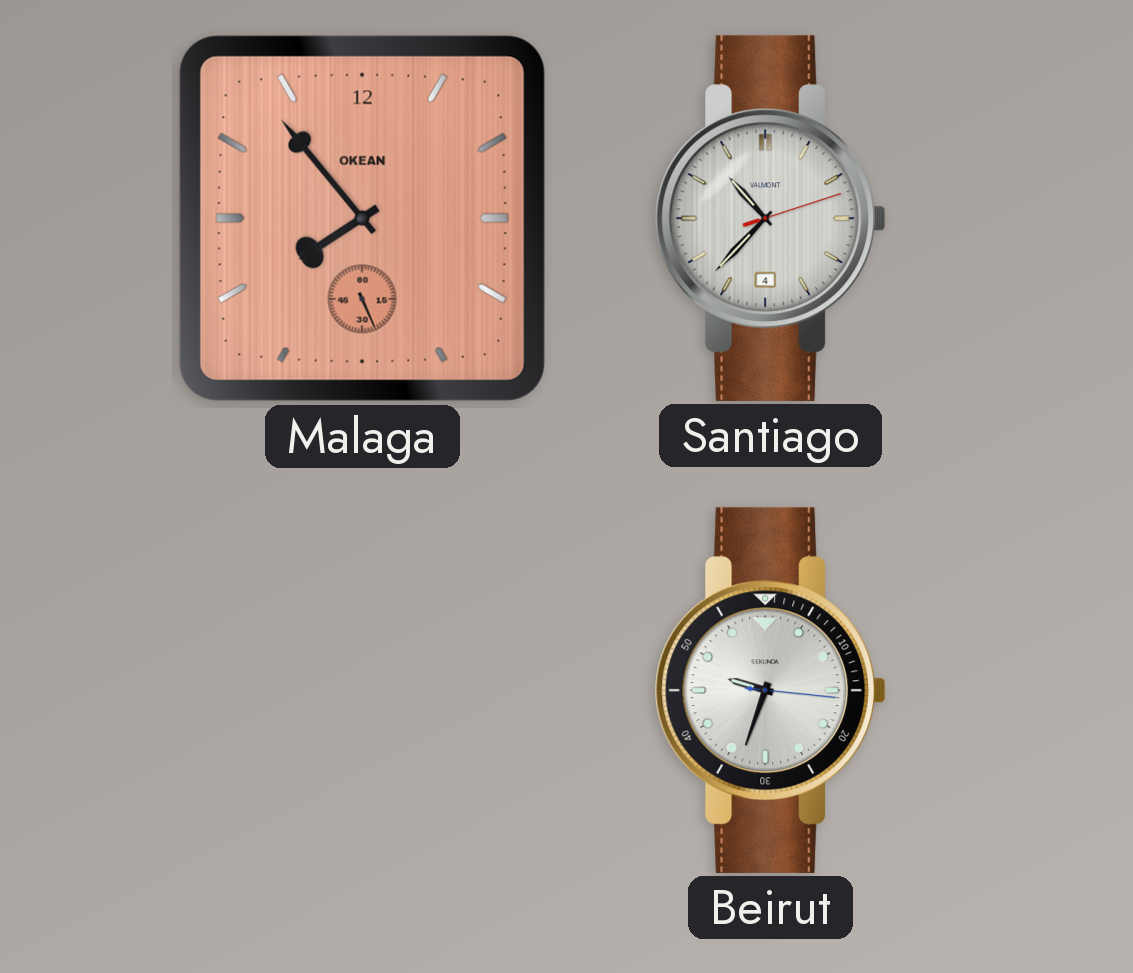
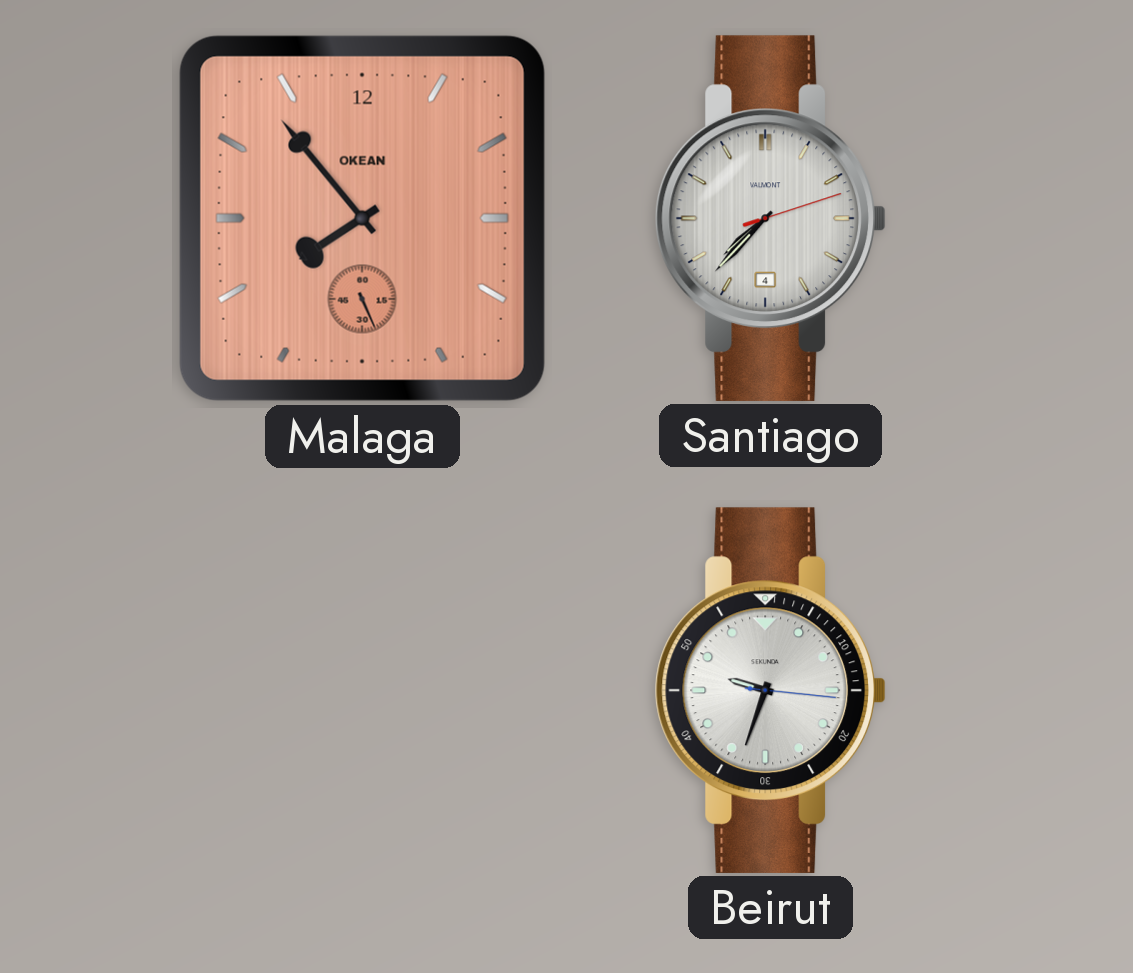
Santiago: 10:37 -> 7:37
